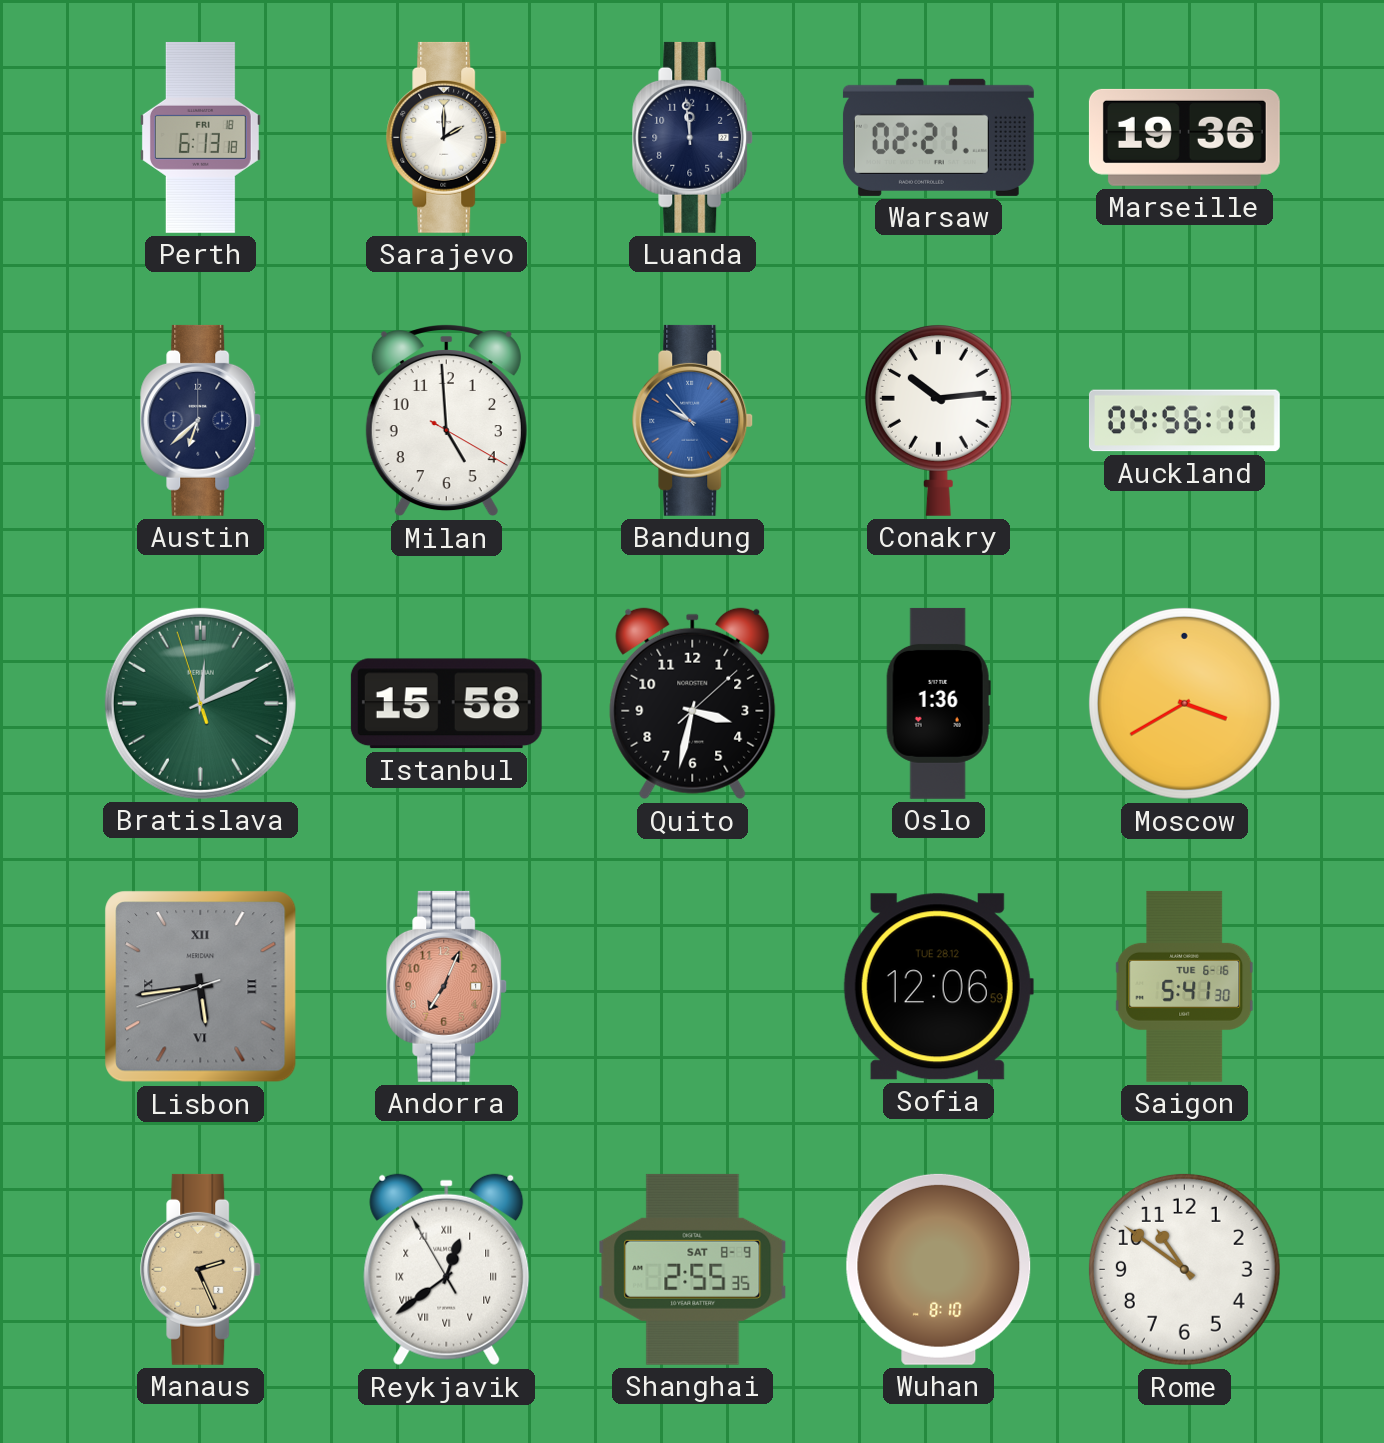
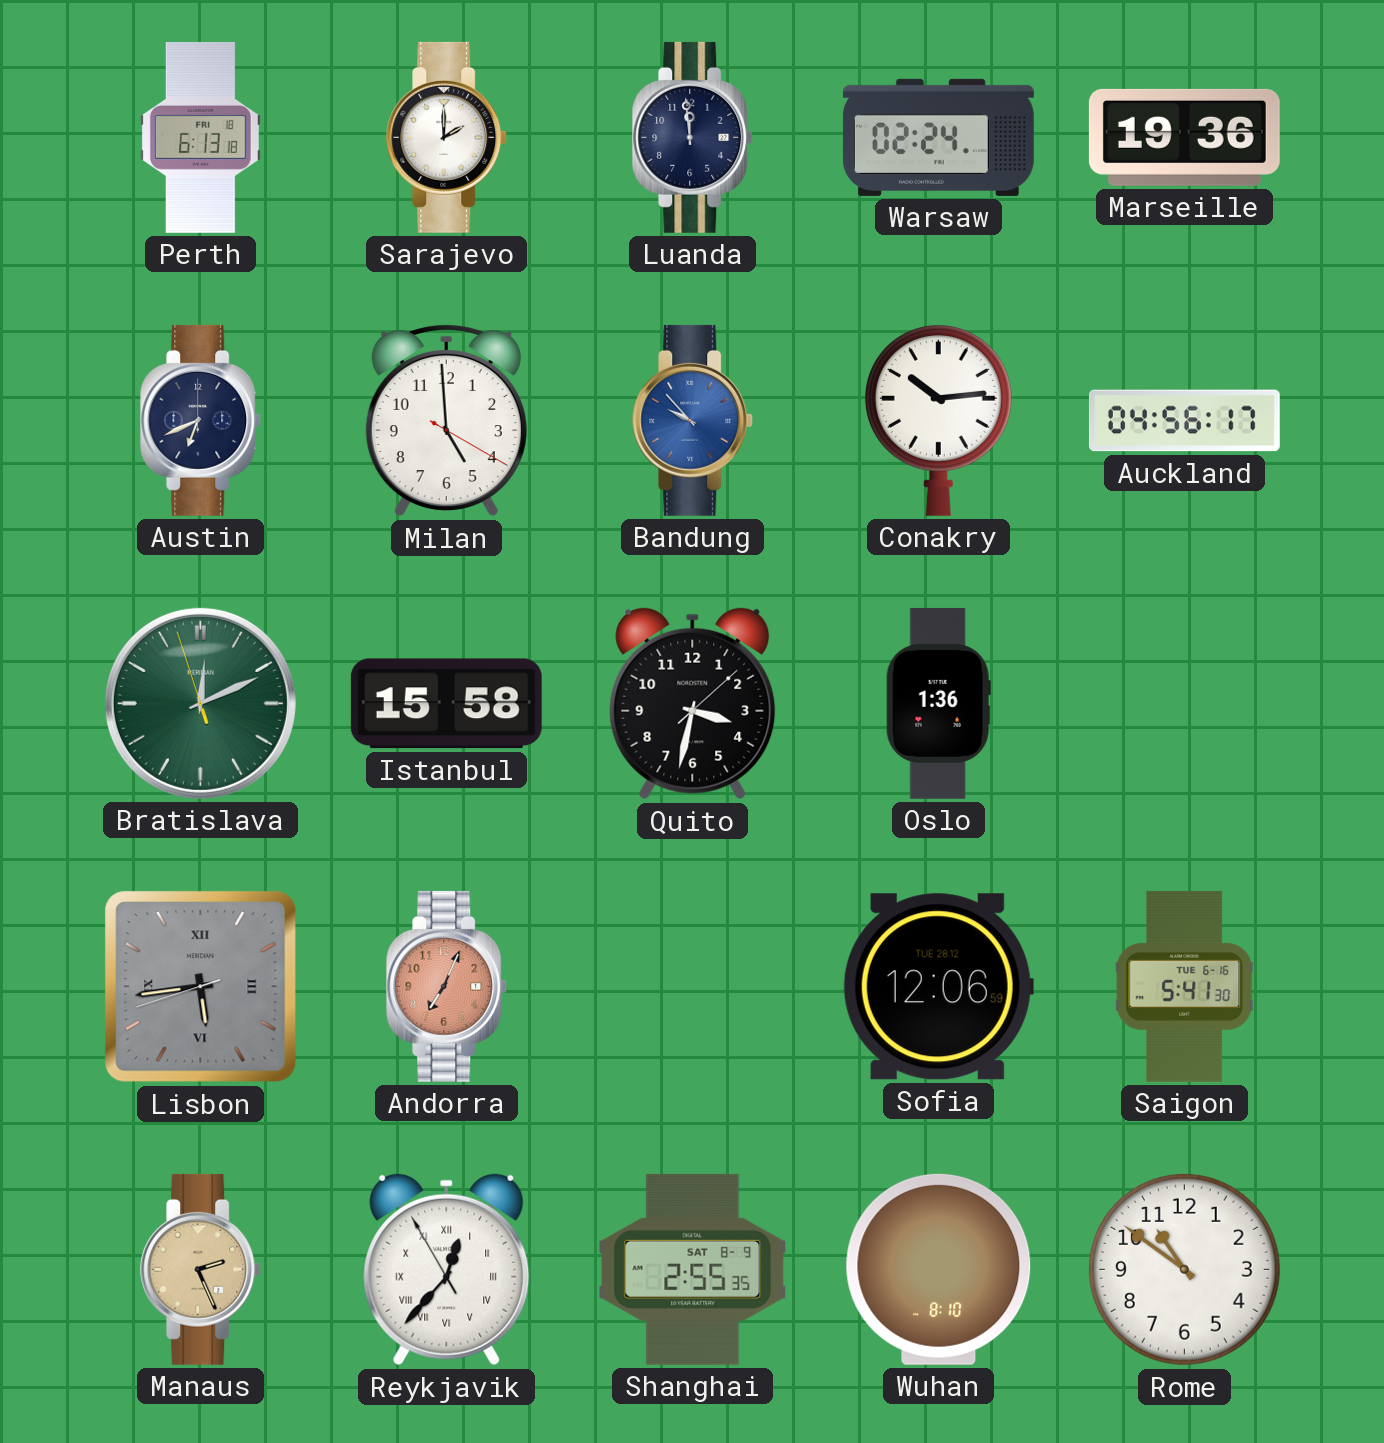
Warsaw: 02:21 -> 02:24
Austin: 6:38 -> 6:41
Moscow: 3:40 -> none
Reykjavik: 12:38 -> 12:36
